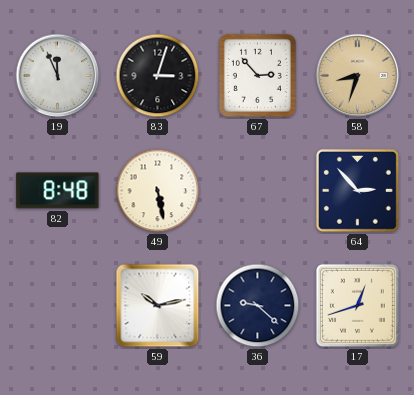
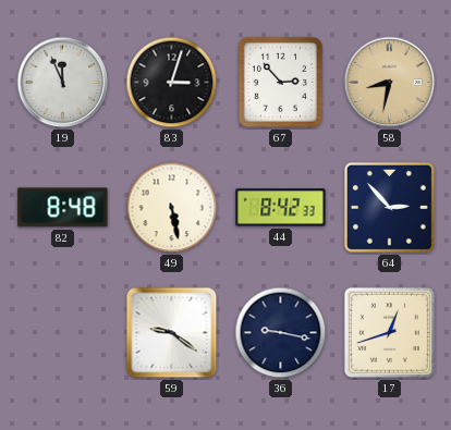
58: 8:33 -> 8:32
44: none -> 8:42
59: 10:13 -> 9:21
36: 9:22 -> 9:17
